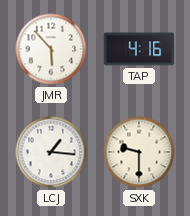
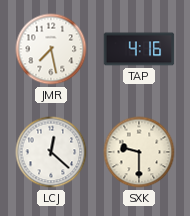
JMR: 5:53 -> 7:28
LCJ: 1:16 -> 12:22
